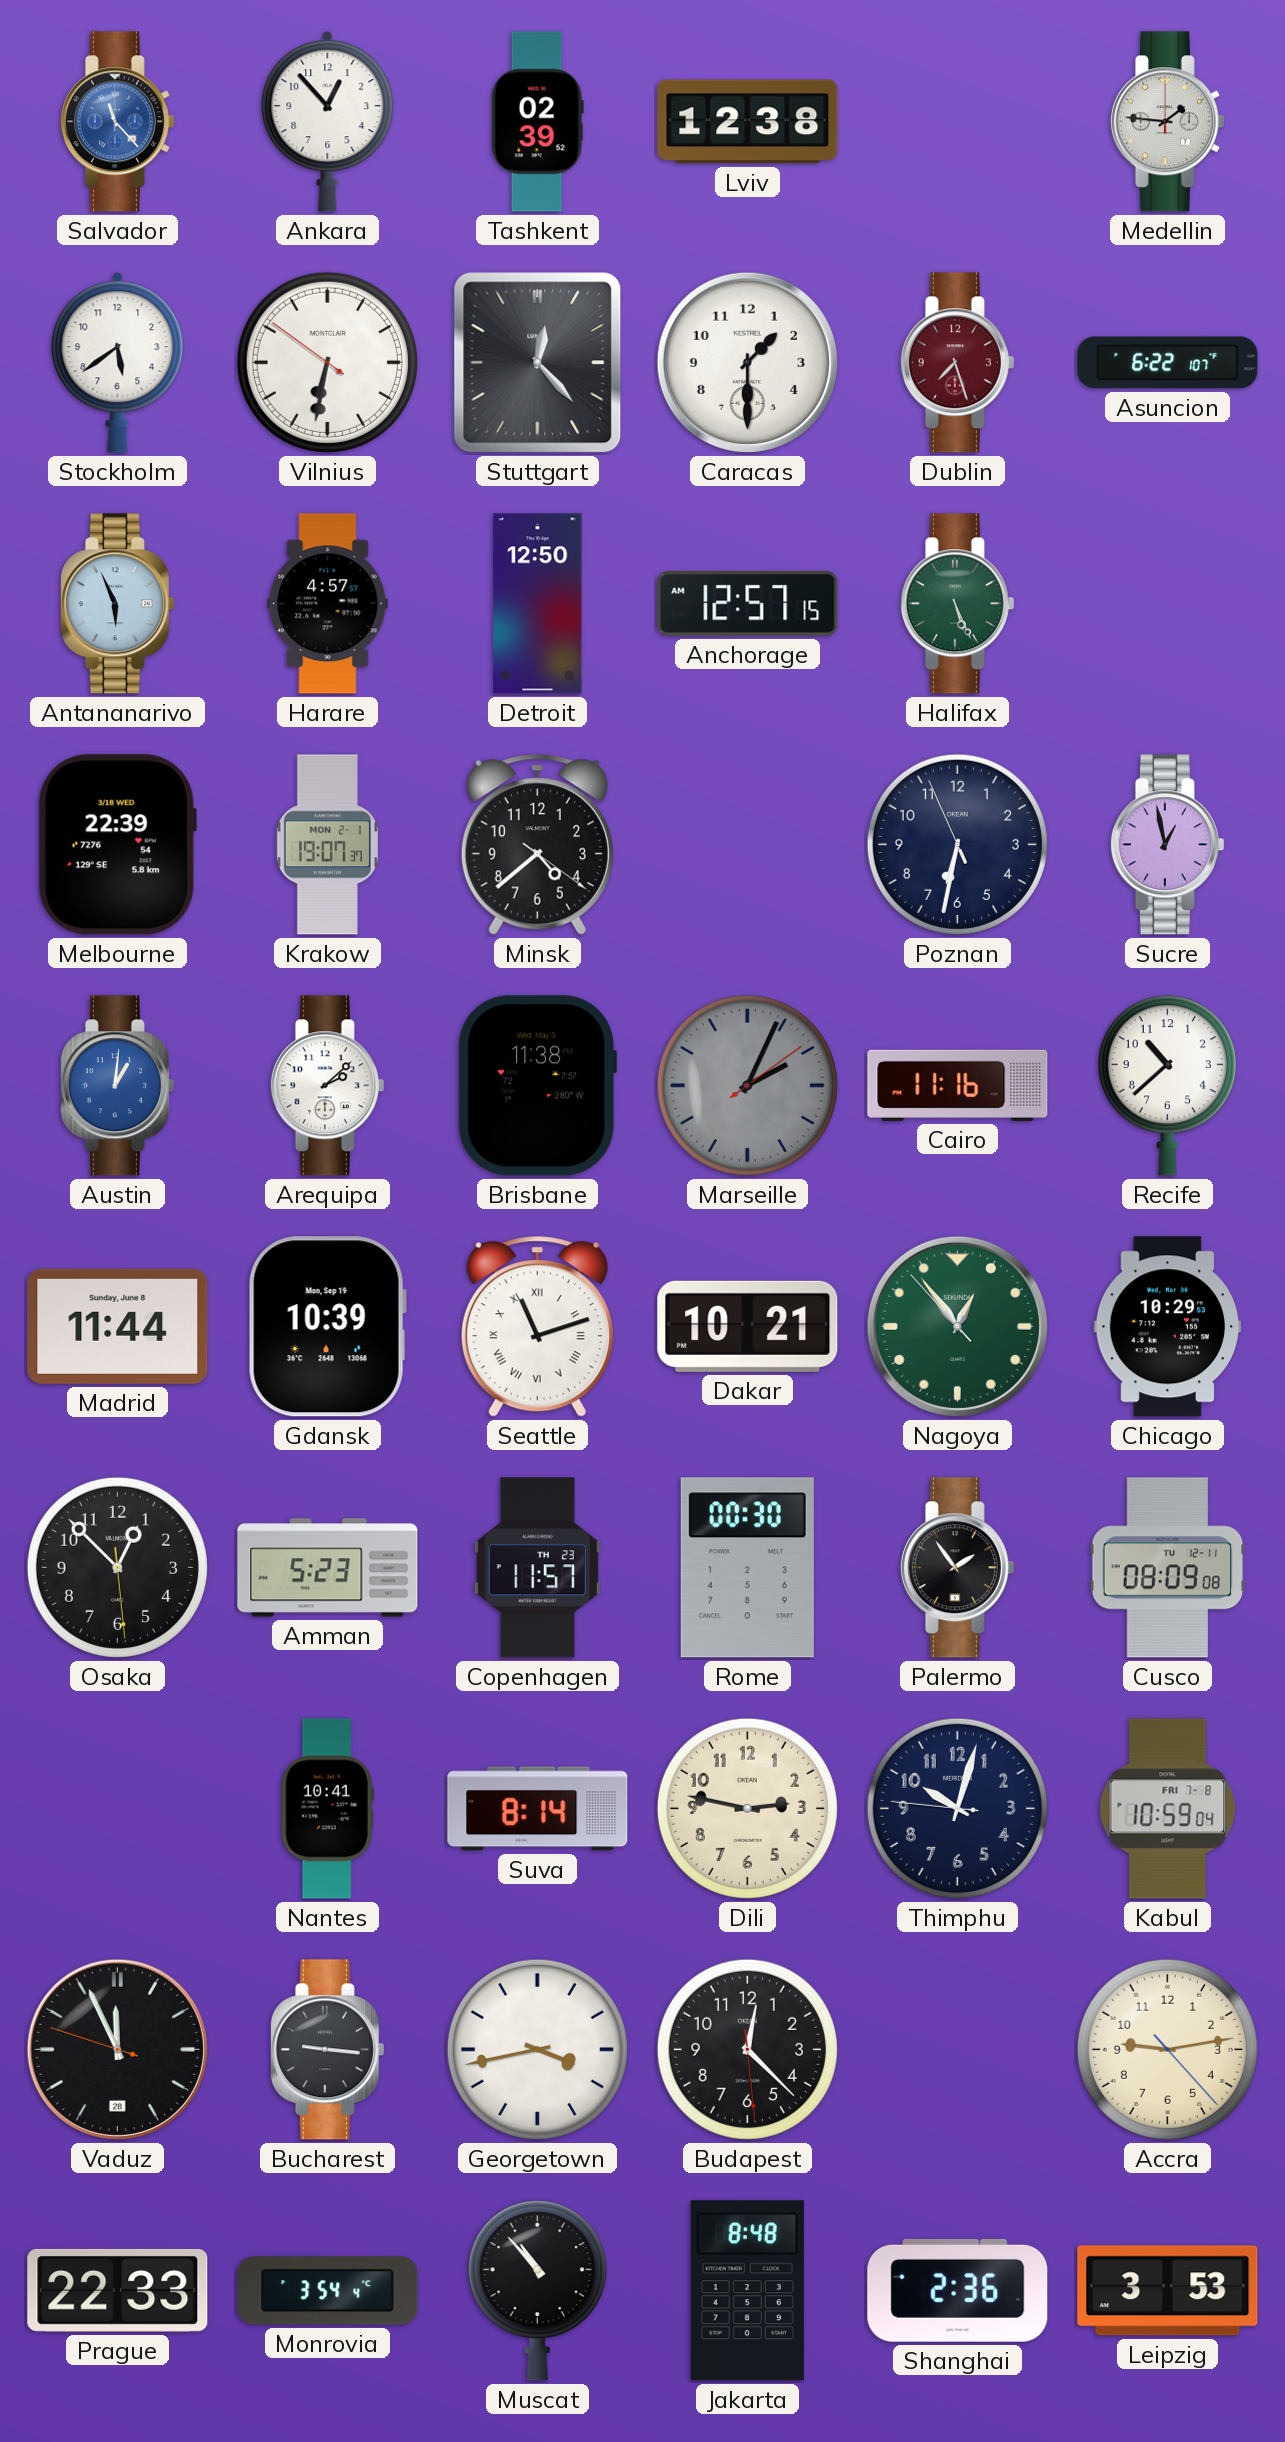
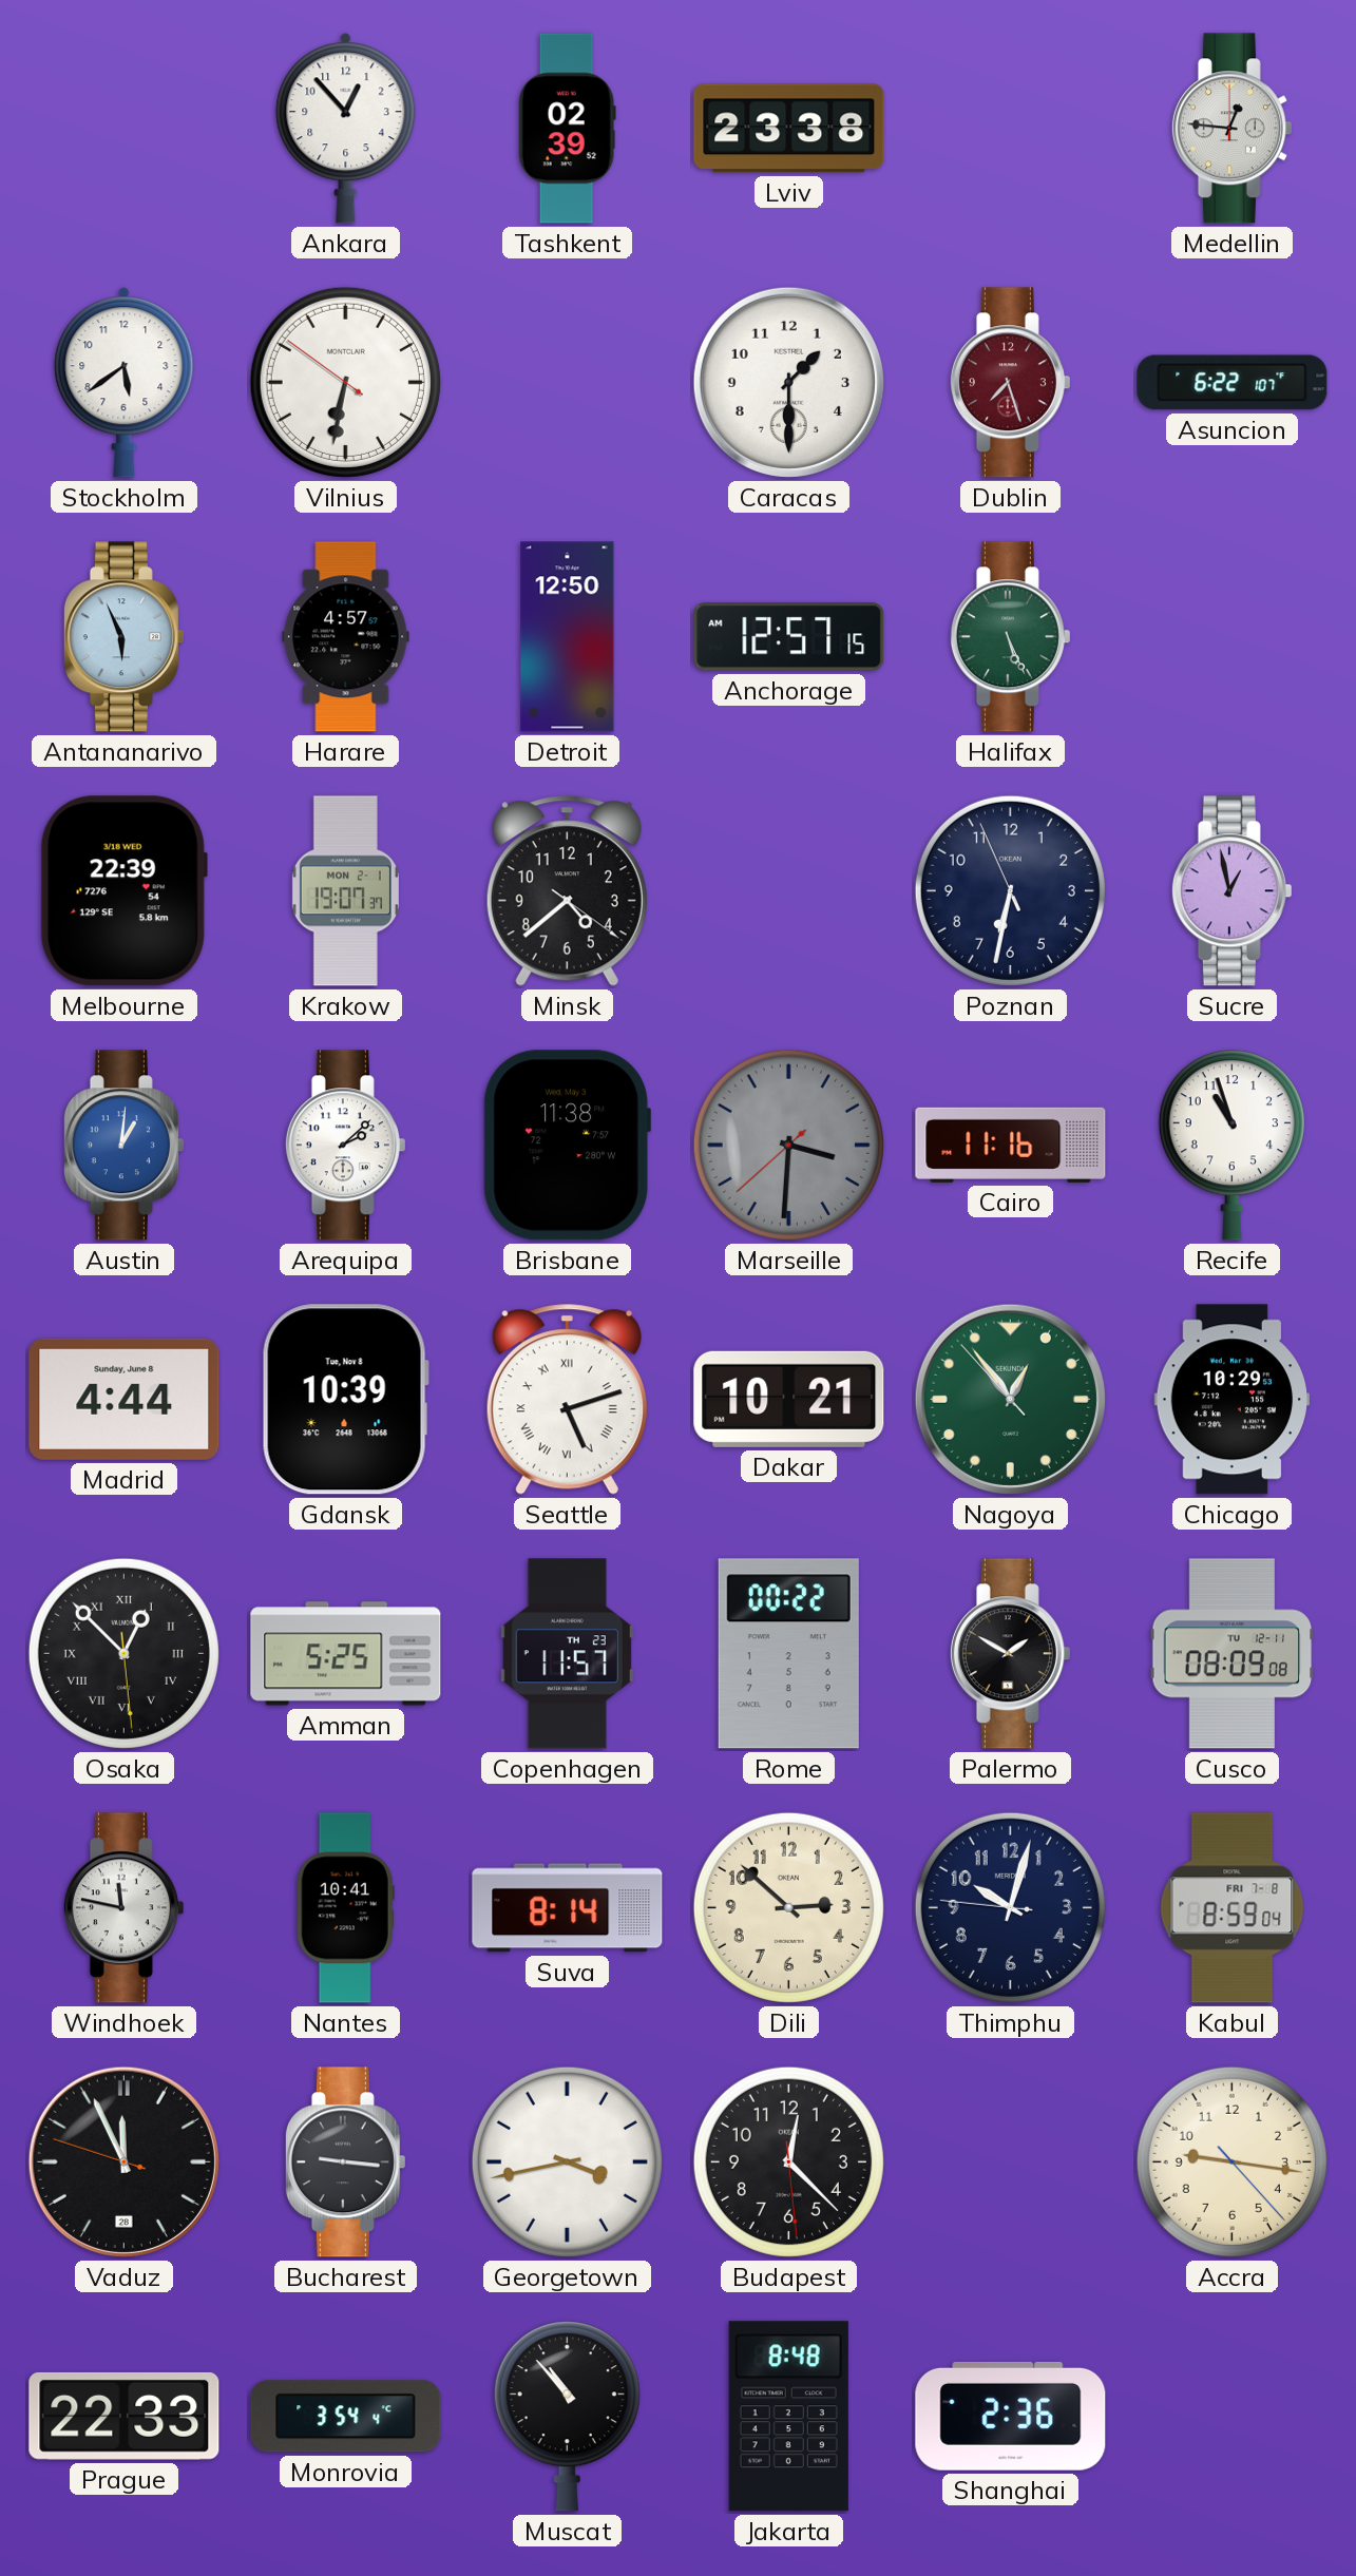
Salvador: 11:23 -> none
Lviv: 12:38 -> 23:38
Medellin: 1:46 -> 12:46
Stuttgart: 12:23 -> none
Marseille: 2:04 -> 3:30
Recife: 10:38 -> 10:57
Madrid: 11:44 -> 4:44
Gdansk date: Mon, Sep 19 -> Tue, Nov 8
Seattle: 11:12 -> 5:12
Osaka numerals: Arabic -> Roman
Amman: 5:23 -> 5:25
Rome: 00:30 -> 00:22
Palermo: 1:54 -> 1:50
Windhoek: none -> 11:47
Dili: 2:47 -> 2:52
Kabul: 10:59 -> 8:59
Accra: 9:13 -> 9:16
Leipzig: 3:53 -> none
